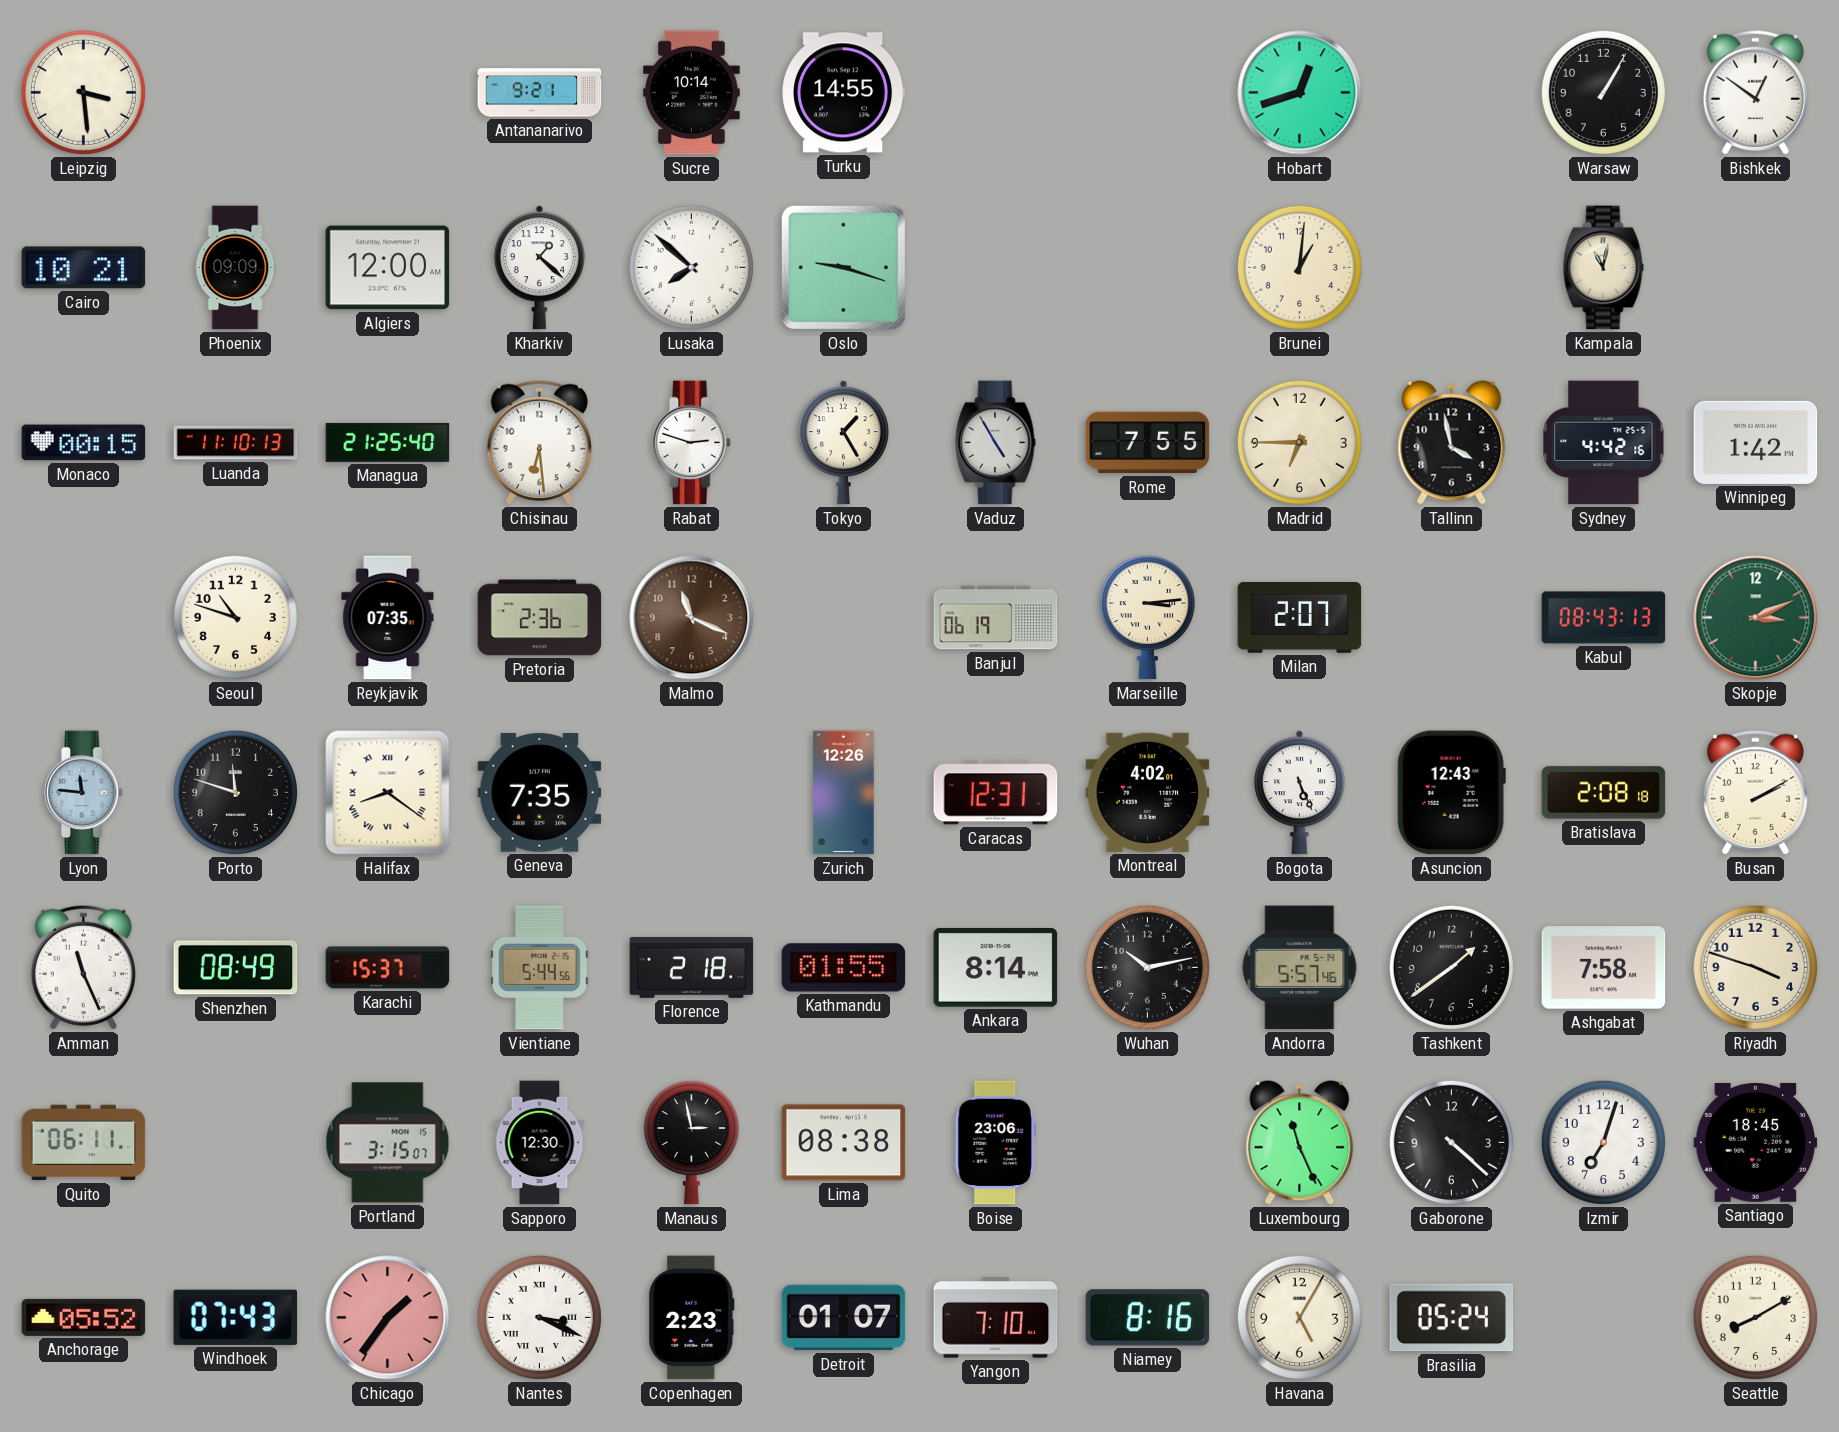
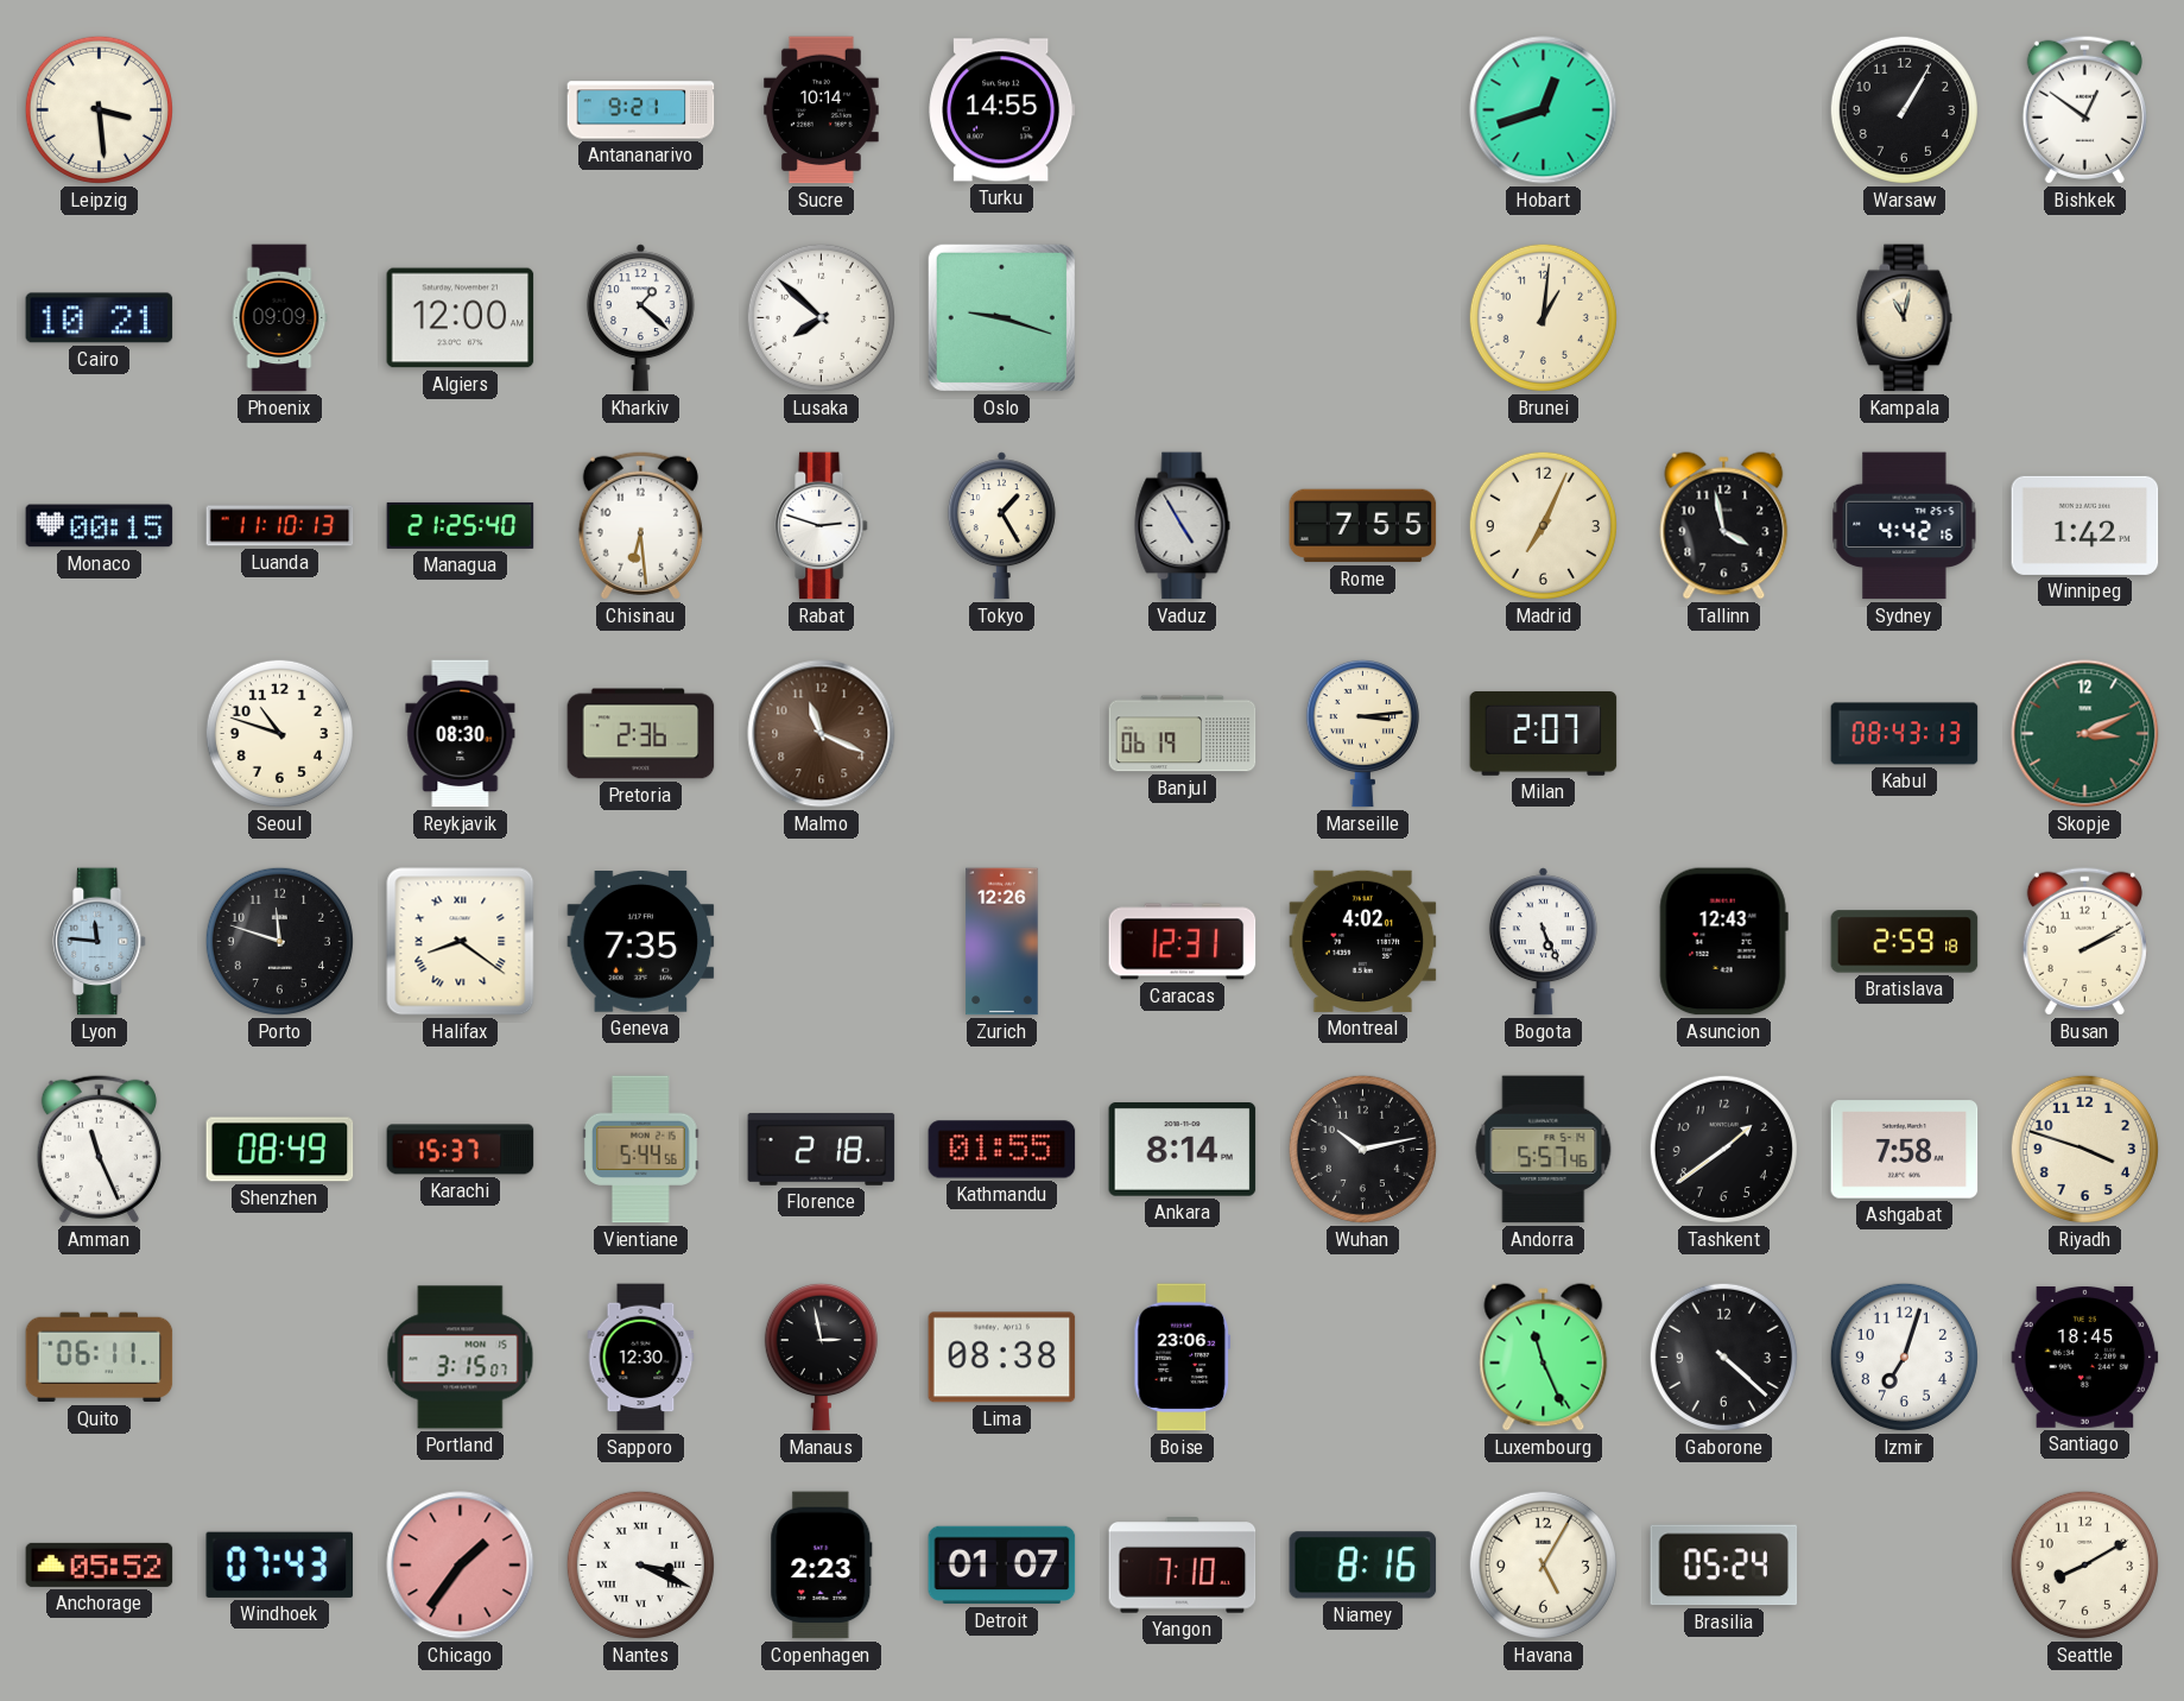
Madrid: 6:45 -> 7:04
Reykjavik: 07:35 -> 08:30
Bratislava: 2:08 -> 2:59
